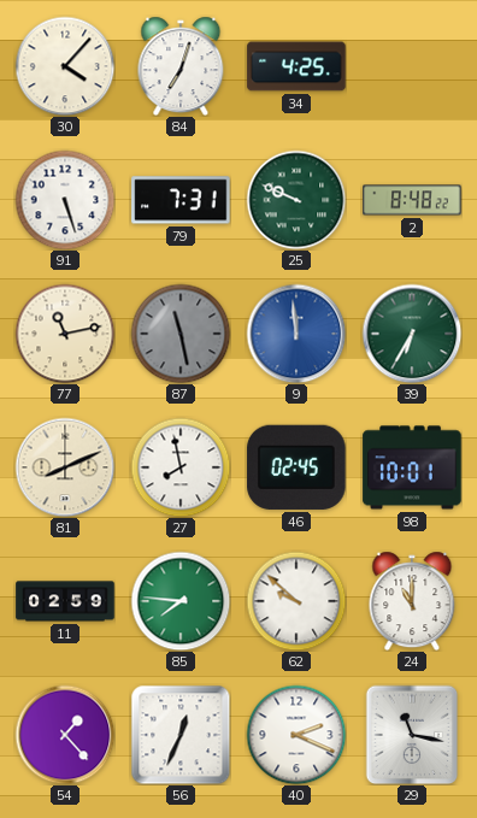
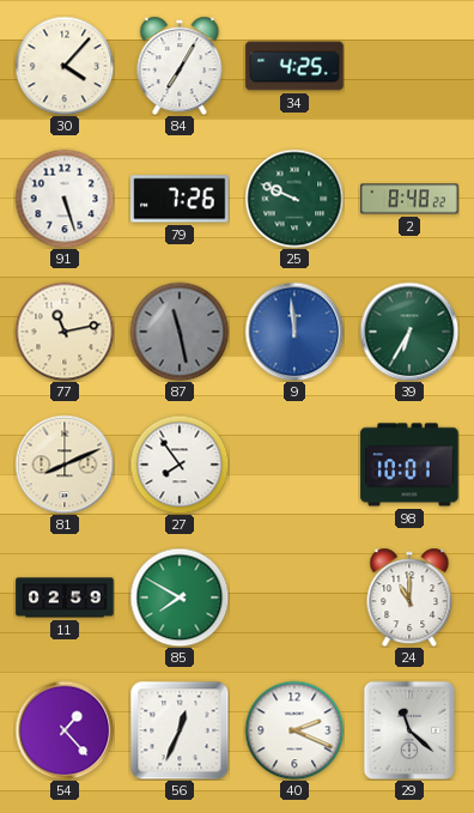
84: 7:03 -> 7:05
79: 7:31 -> 7:26
27: 7:58 -> 7:54
46: 02:45 -> none
85: 7:46 -> 7:50
62: 9:52 -> none
29: 11:17 -> 11:22
